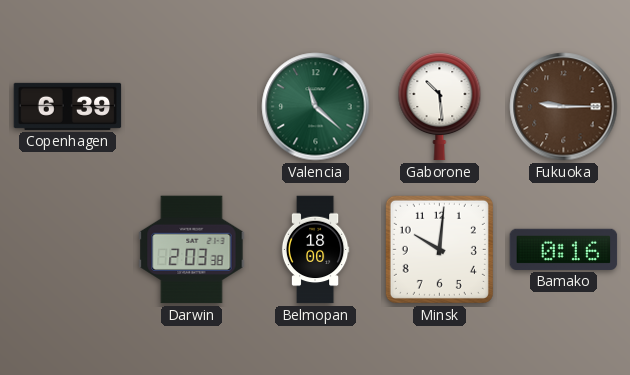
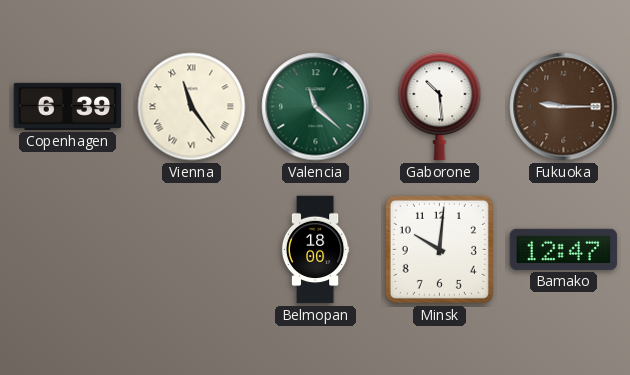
Vienna: none -> 11:24
Darwin: 2:03 -> none
Bamako: 0:16 -> 12:47
